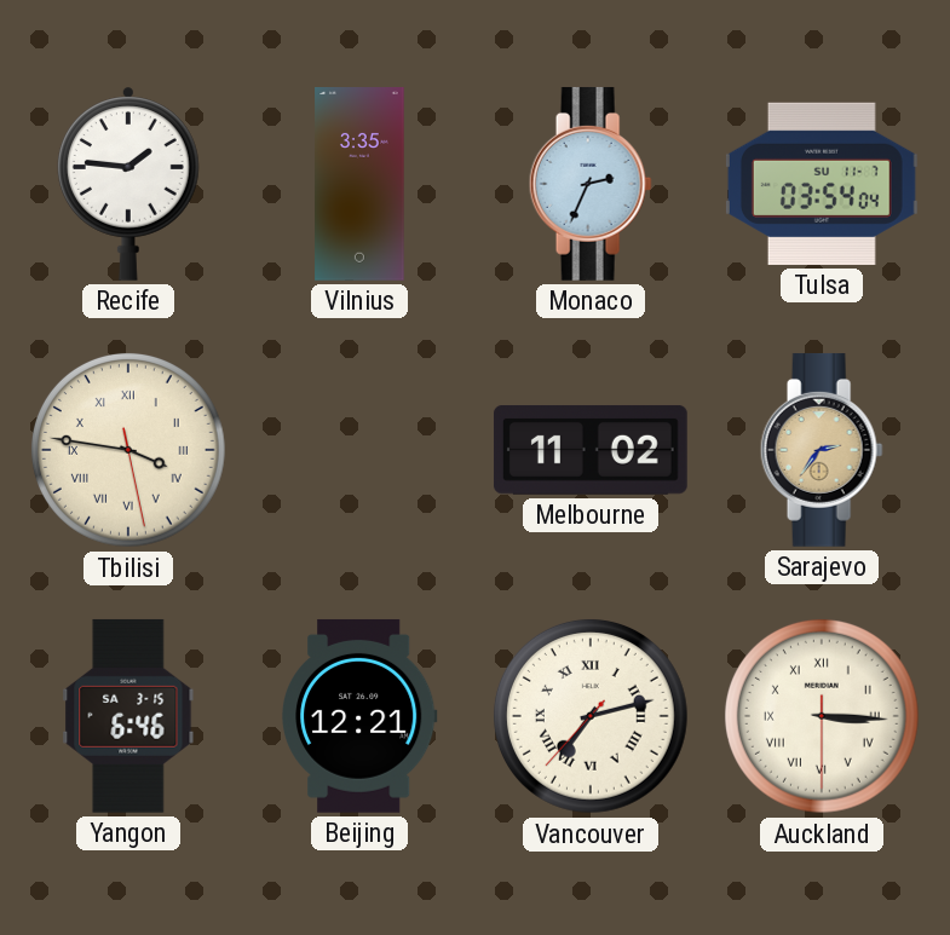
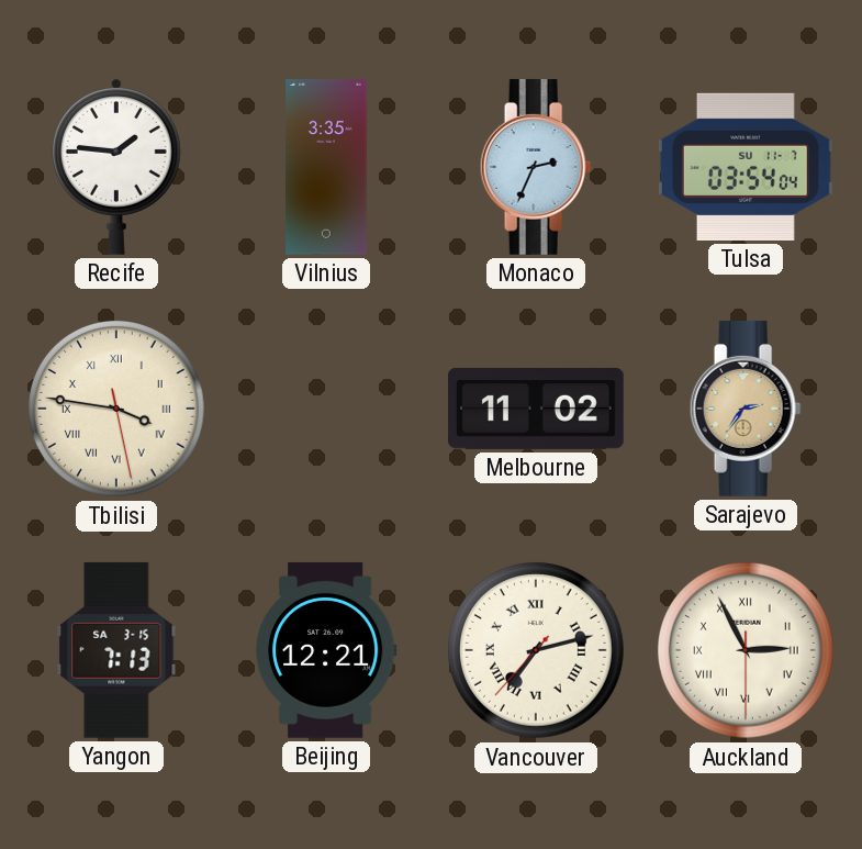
Yangon: 6:46 -> 7:13
Auckland: 3:15 -> 2:55
